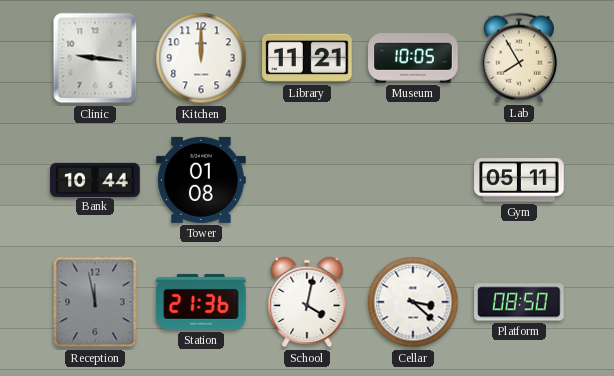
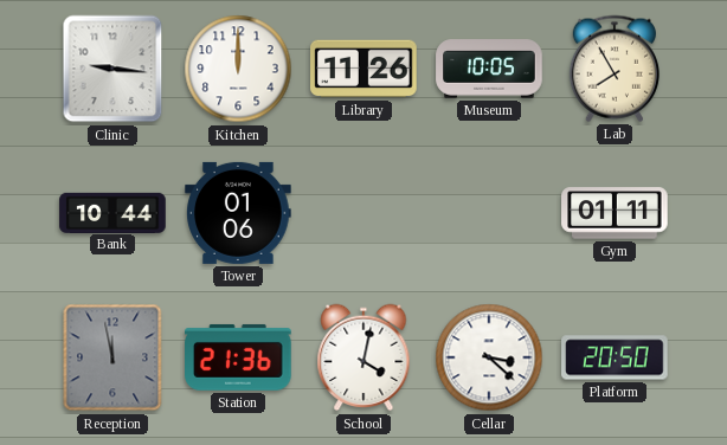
Library: 11:21 -> 11:26
Tower: 01:08 -> 01:06
Gym: 05:11 -> 01:11
Platform: 08:50 -> 20:50
